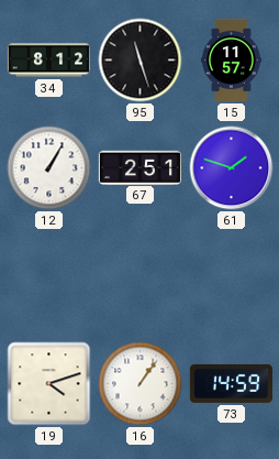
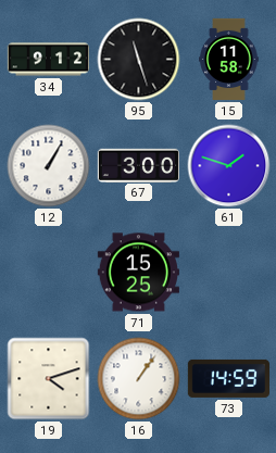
34: 8:12 -> 9:12
15: 11:57 -> 11:58
67: 2:51 -> 3:00
71: none -> 15:25
